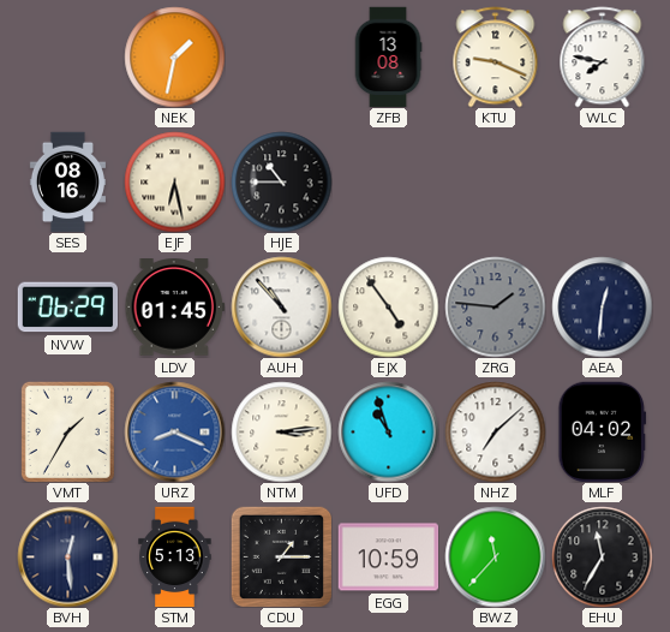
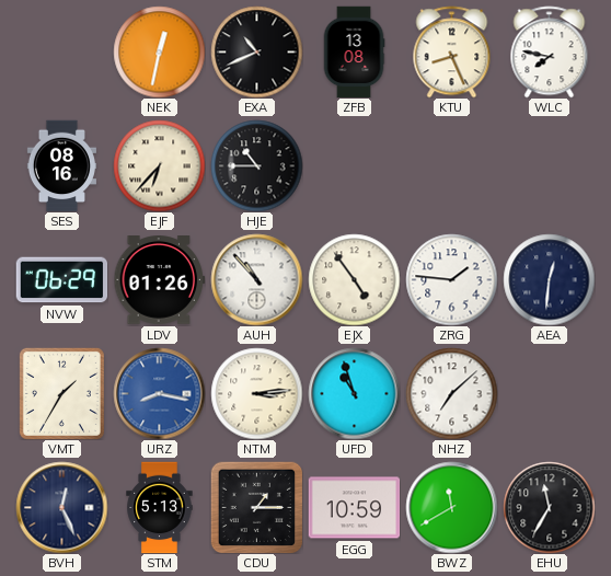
NEK: 1:32 -> 12:32
EXA: none -> 10:41
KTU: 9:19 -> 8:26
EJF: 6:28 -> 6:37
LDV: 01:45 -> 01:26
ZRG dial: grey -> white
URZ: 8:19 -> 8:17
MLF: 04:02 -> none
BVH: 12:29 -> 12:26
BWZ: 11:37 -> 11:40
